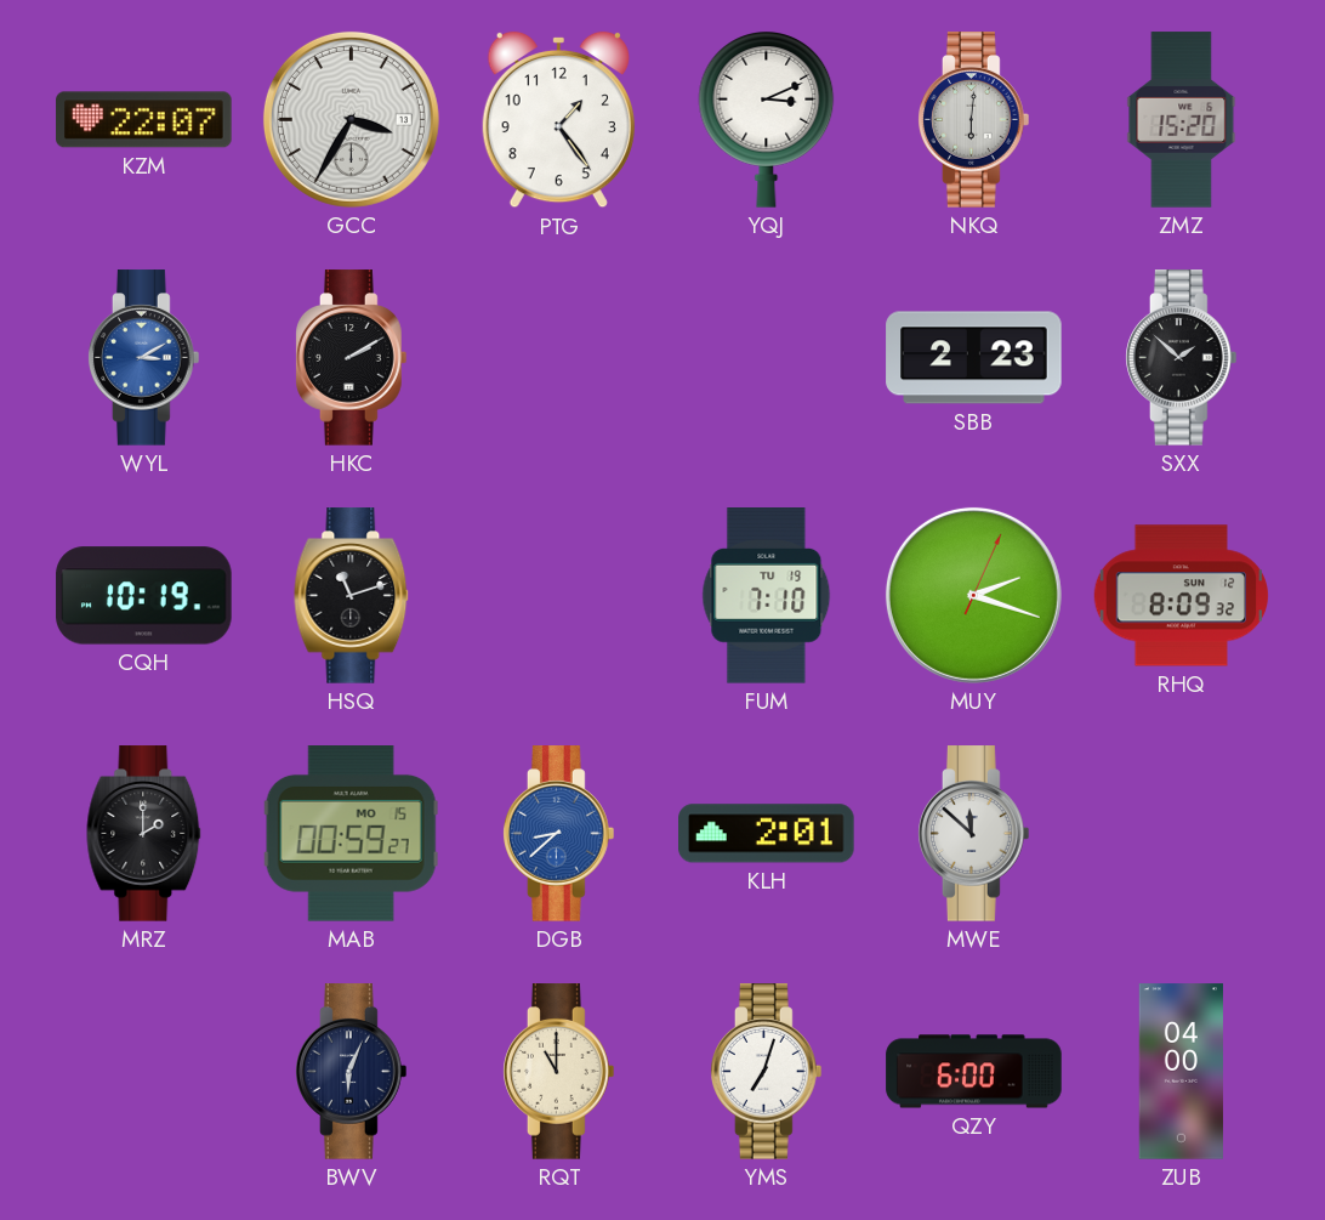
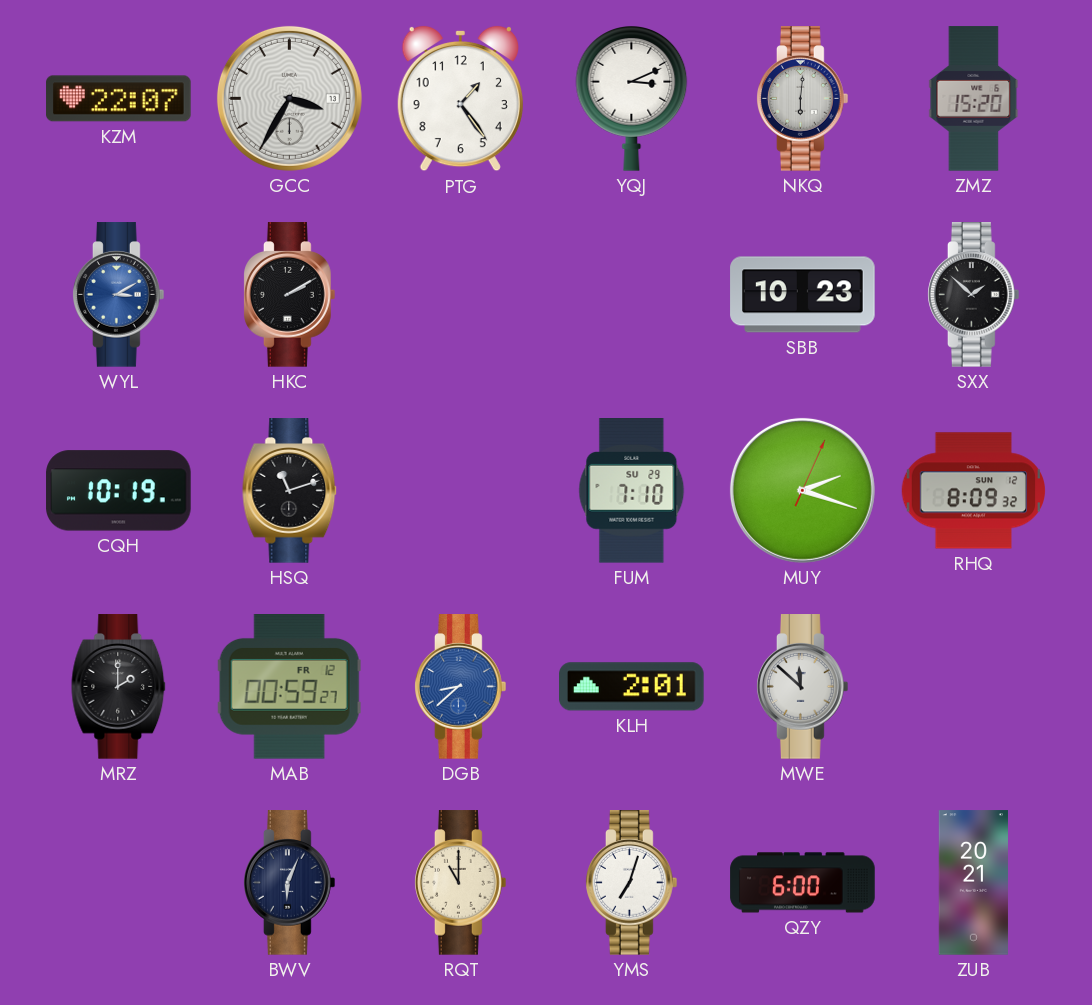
SBB: 2:23 -> 10:23
FUM date: TU 19 -> SU 29
MAB date: MO 15 -> FR 12
ZUB: 04:00 -> 20:21
